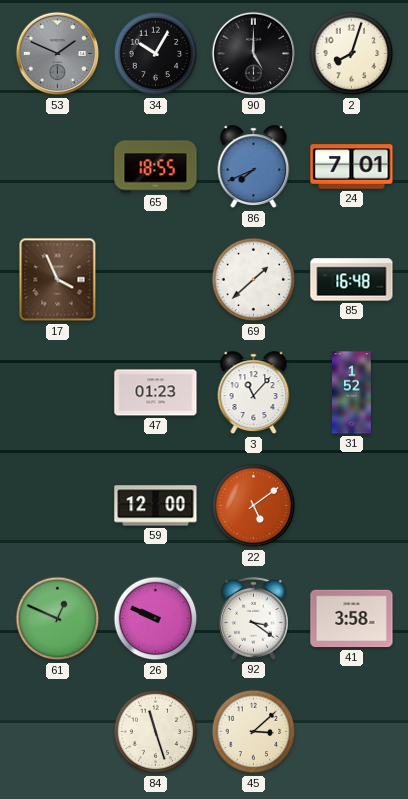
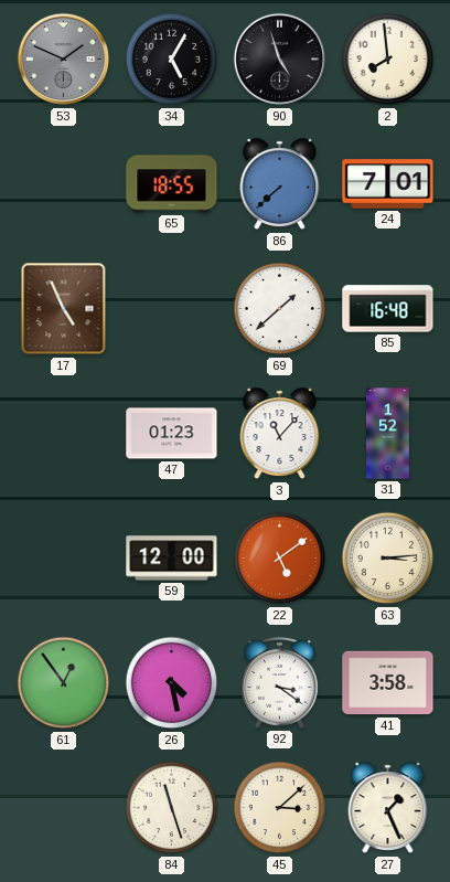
34: 10:05 -> 5:05
90: 5:00 -> 4:57
2: 8:03 -> 7:59
86: 7:41 -> 7:38
17: 3:56 -> 4:56
63: none -> 3:14
61: 12:49 -> 12:54
26: 9:49 -> 4:28
27: none -> 1:26
